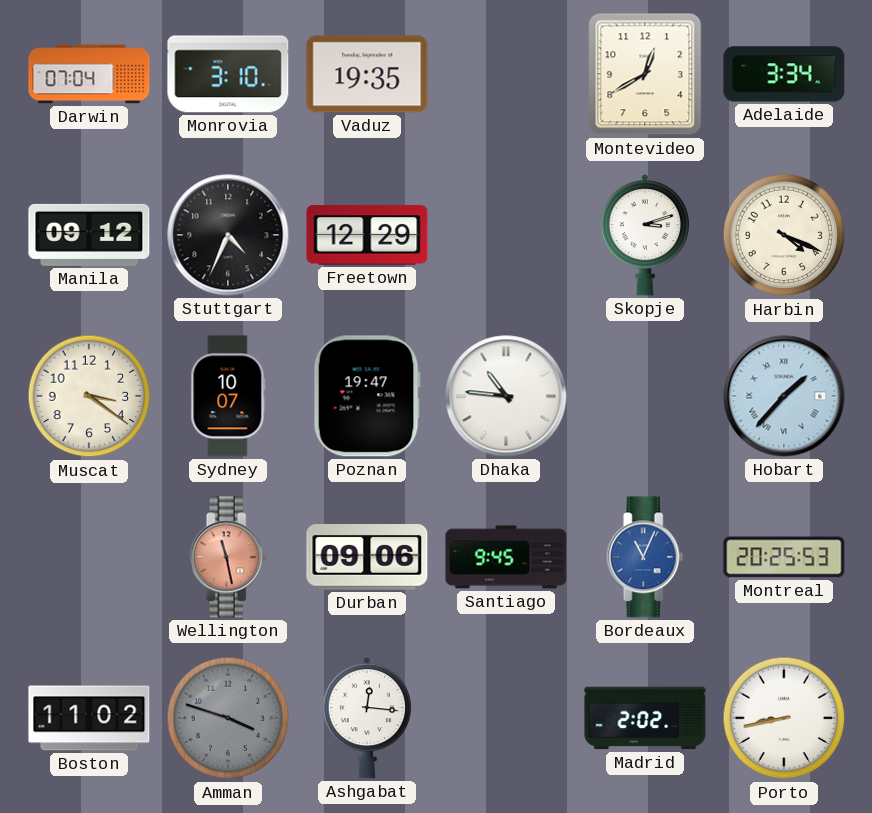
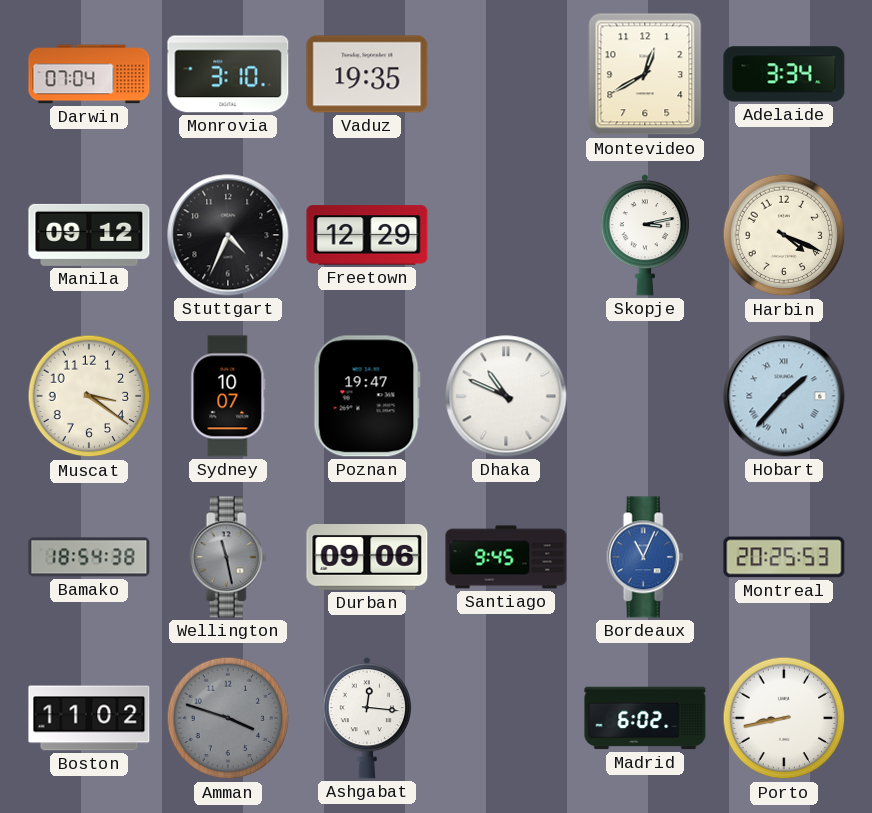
Skopje: 3:12 -> 3:13
Dhaka: 10:46 -> 10:49
Bamako: none -> 18:54
Wellington dial: salmon -> grey
Madrid: 2:02 -> 6:02
